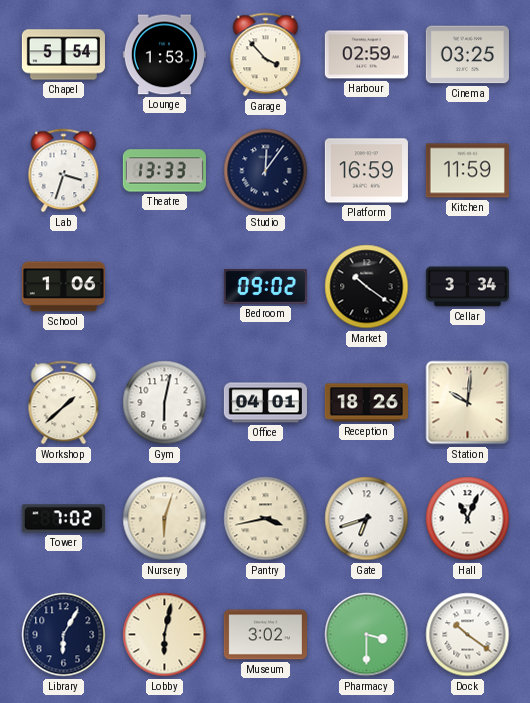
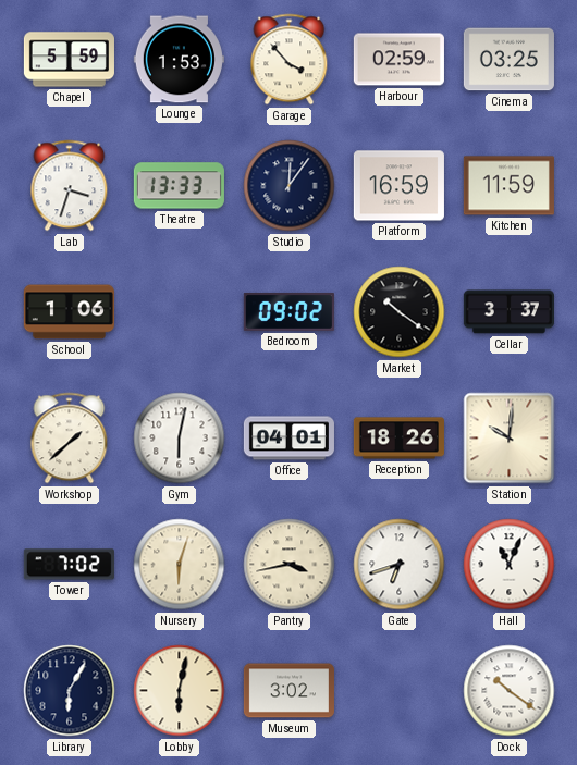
Chapel: 5:54 -> 5:59
Cellar: 3:34 -> 3:37
Pharmacy: 3:30 -> none
